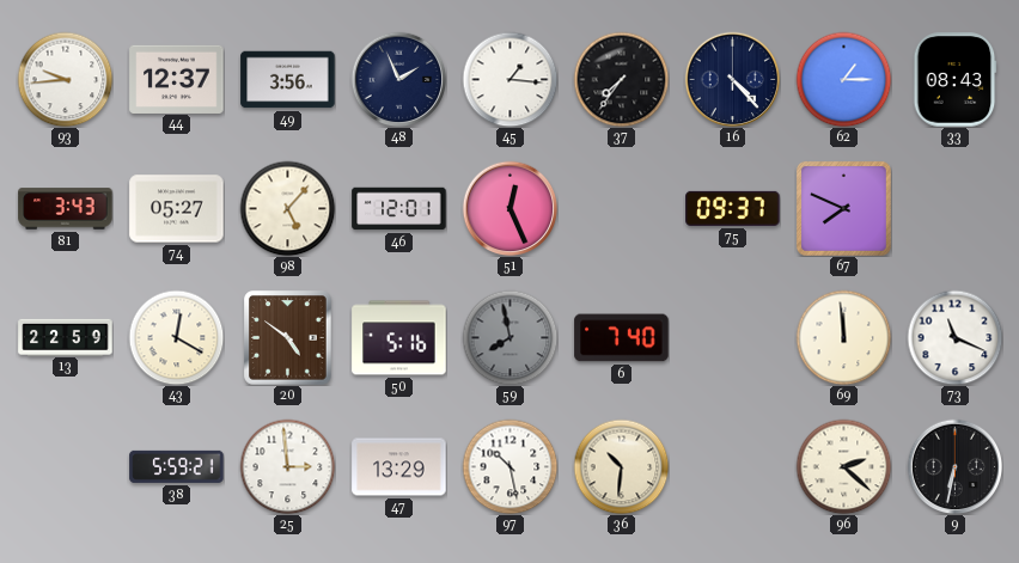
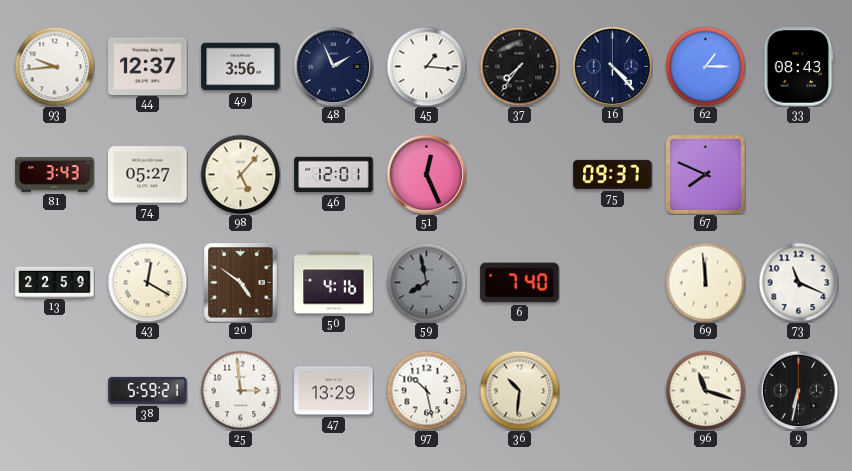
50: 5:16 -> 4:16
96: 2:22 -> 11:18
